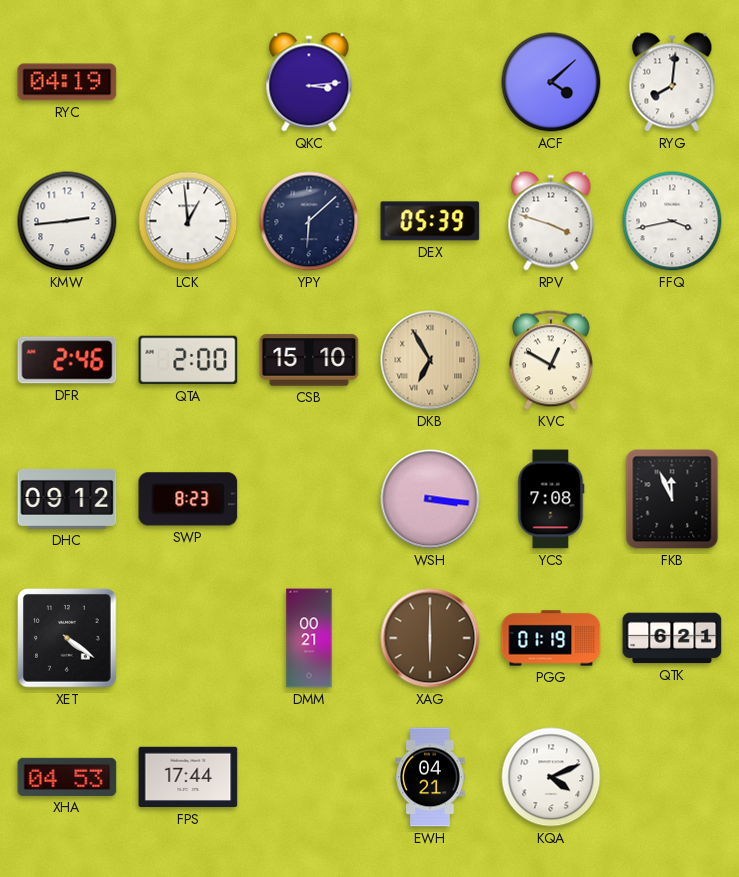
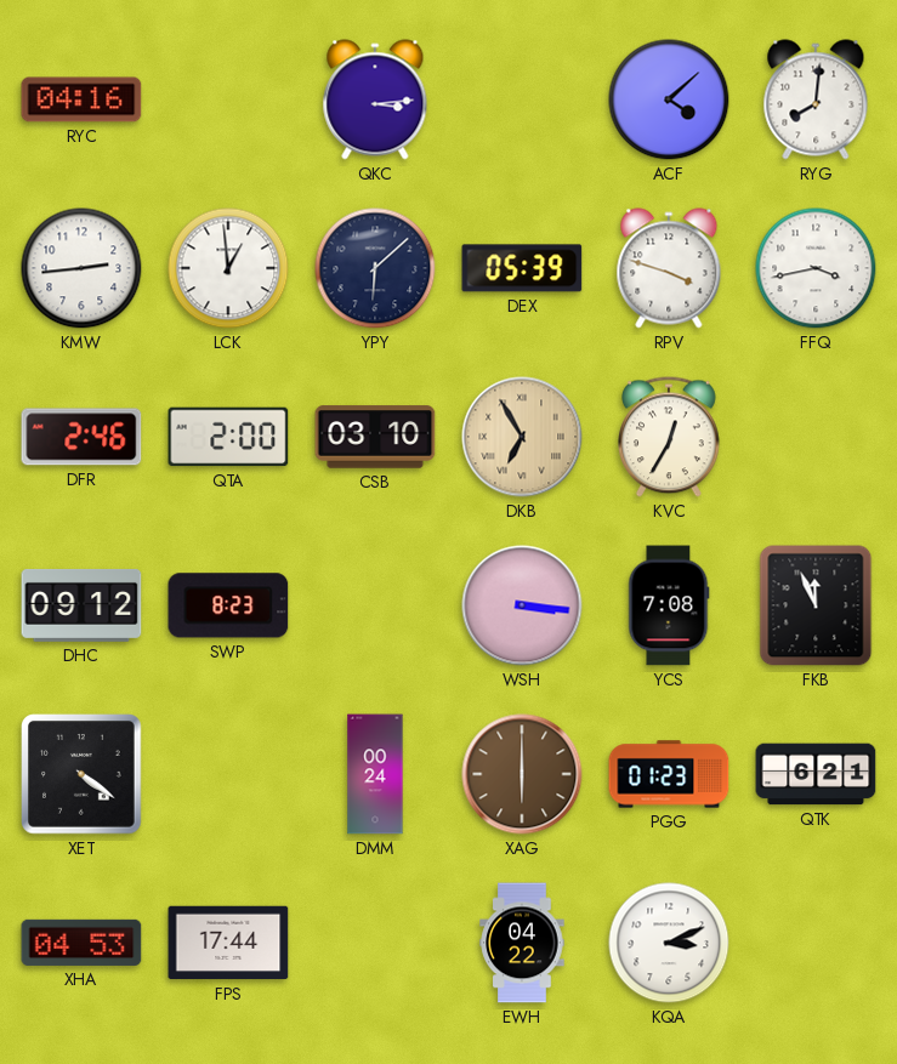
RYC: 04:19 -> 04:16
CSB: 15:10 -> 03:10
KVC: 12:50 -> 12:35
DMM: 00:21 -> 00:24
PGG: 01:19 -> 01:23
EWH: 04:21 -> 04:22
KQA: 4:11 -> 3:11
